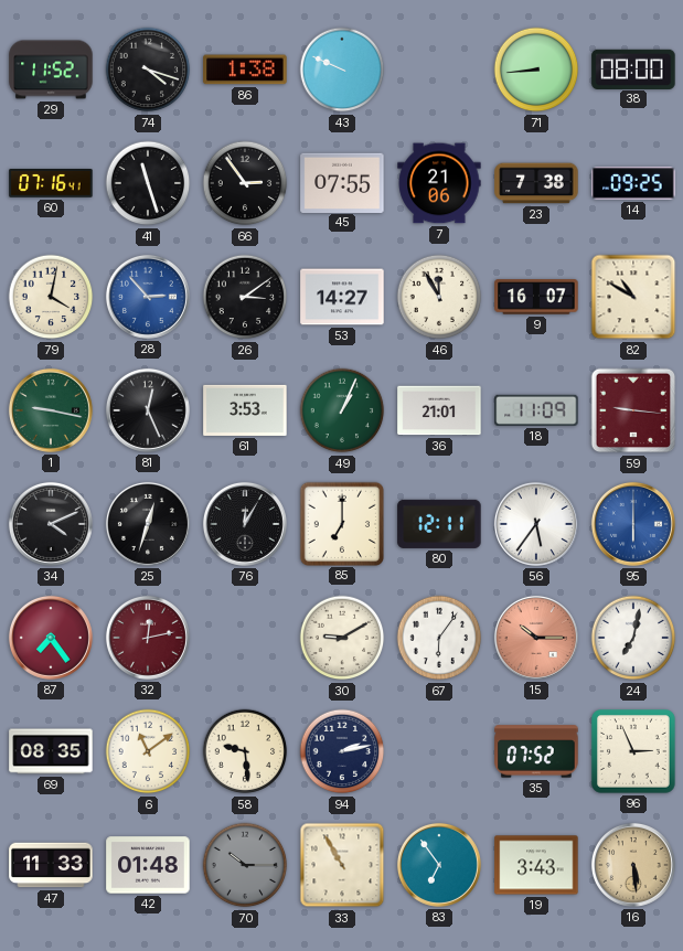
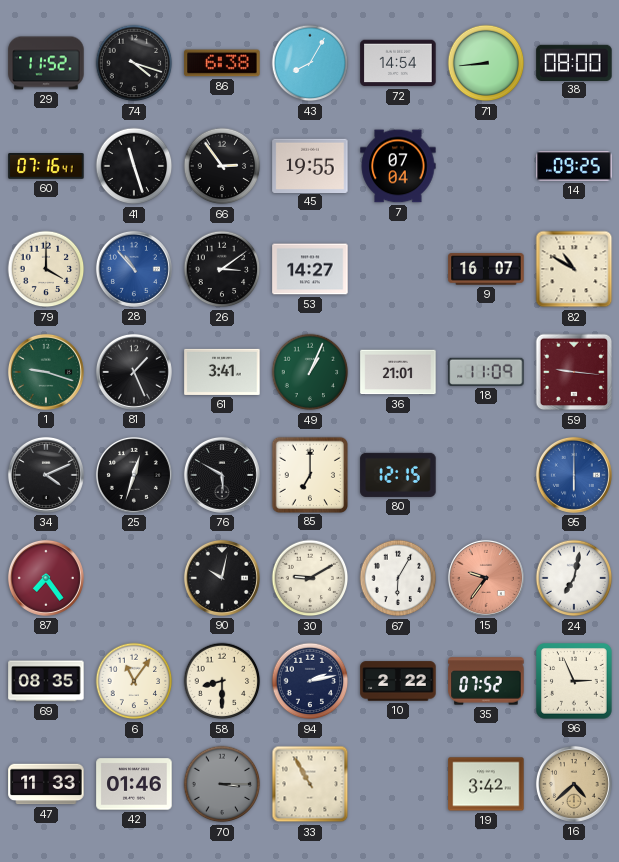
86: 1:38 -> 6:38
43: 9:49 -> 8:05
72: none -> 14:54
45: 07:55 -> 19:55
7: 21:06 -> 07:04
23: 7:38 -> none
79: 4:02 -> 4:00
28: 2:53 -> 10:53
46: 11:55 -> none
1: 9:17 -> 9:18
81: 12:26 -> 1:26
61: 3:53 -> 3:41
76: 12:05 -> 5:50
80: 12:11 -> 12:15
56: 5:36 -> none
32: 12:13 -> none
90: none -> 10:02
67: 6:06 -> 6:05
15: 10:15 -> 9:36
6: 11:09 -> 11:06
58: 9:29 -> 8:30
10: none -> 2:22
42: 01:48 -> 01:46
70: 10:15 -> 3:15
83: 6:54 -> none
19: 3:43 -> 3:42
16: 5:29 -> 4:38
